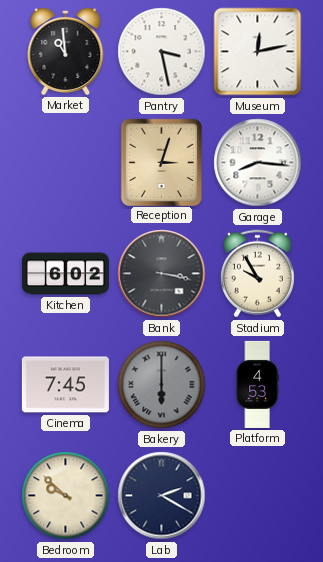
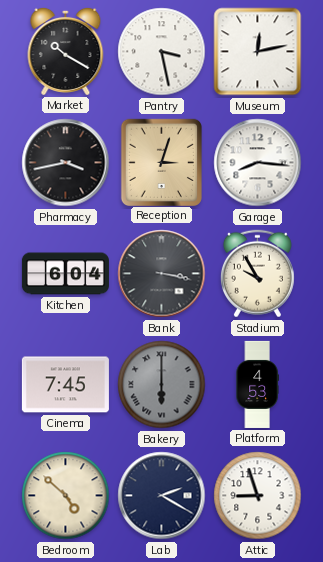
Market: 10:59 -> 10:20
Pharmacy: none -> 3:43
Kitchen: 6:02 -> 6:04
Bedroom: 9:52 -> 4:52
Attic: none -> 8:57
